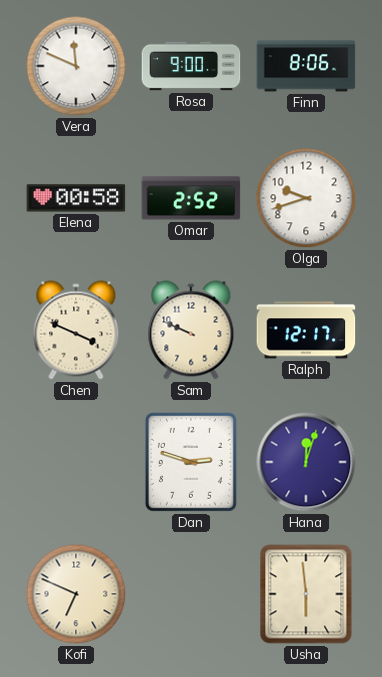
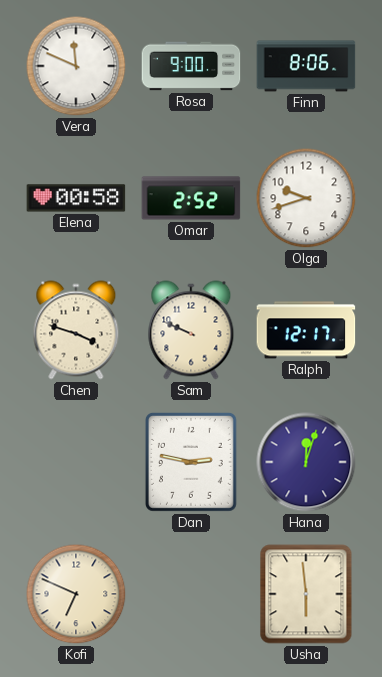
Chen: 3:49 -> 3:48
Dan: 2:48 -> 2:47
